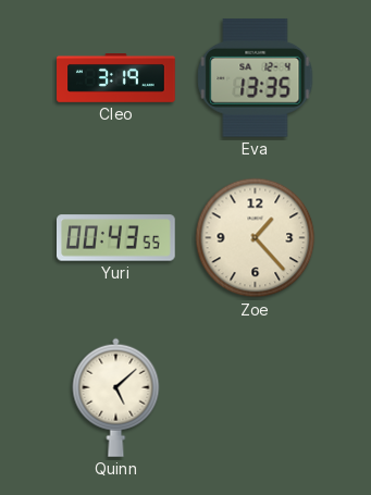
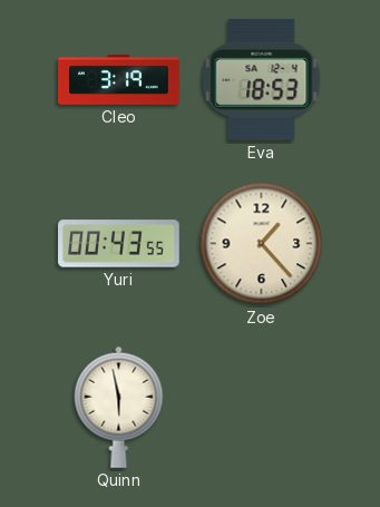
Eva: 13:35 -> 18:53
Quinn: 5:08 -> 5:58
